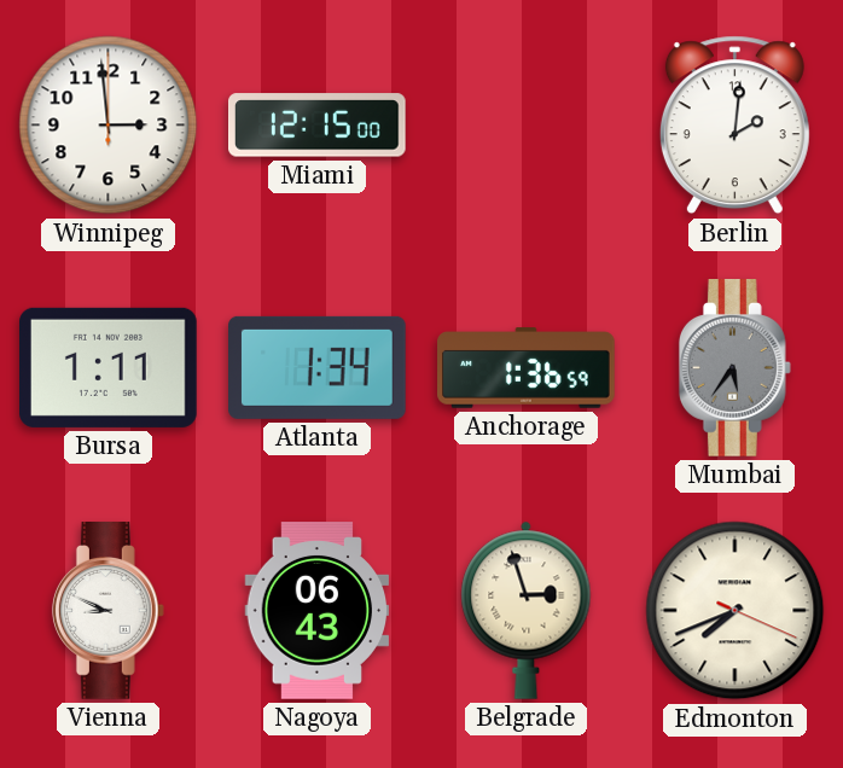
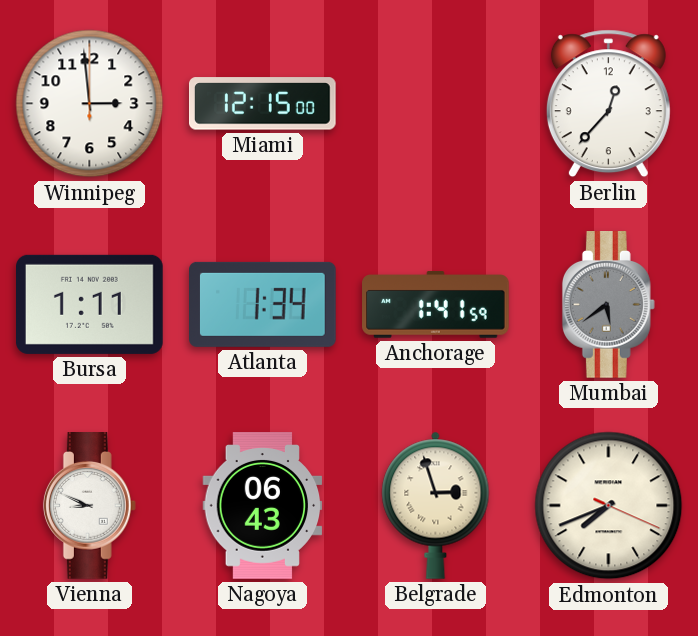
Berlin: 2:01 -> 12:37
Anchorage: 1:36 -> 1:41
Mumbai: 5:36 -> 5:39
